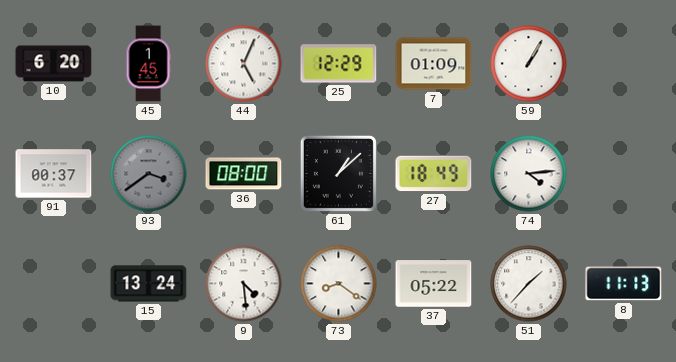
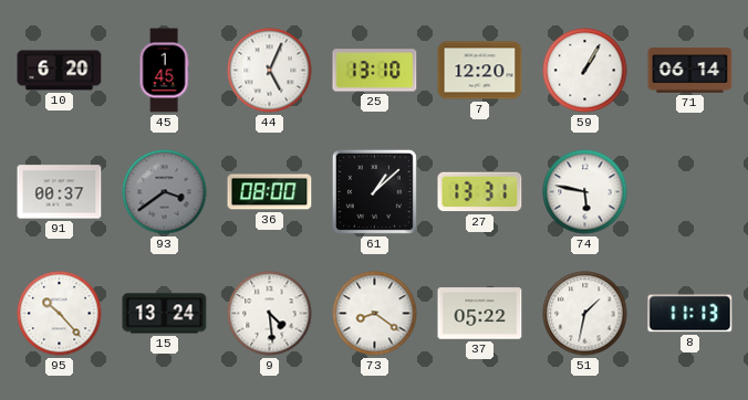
25: 12:29 -> 13:10
7: 01:09 -> 12:20
71: none -> 06:14
27: 18:49 -> 13:31
74: 4:14 -> 5:47
95: none -> 10:23
51: 1:37 -> 1:32
